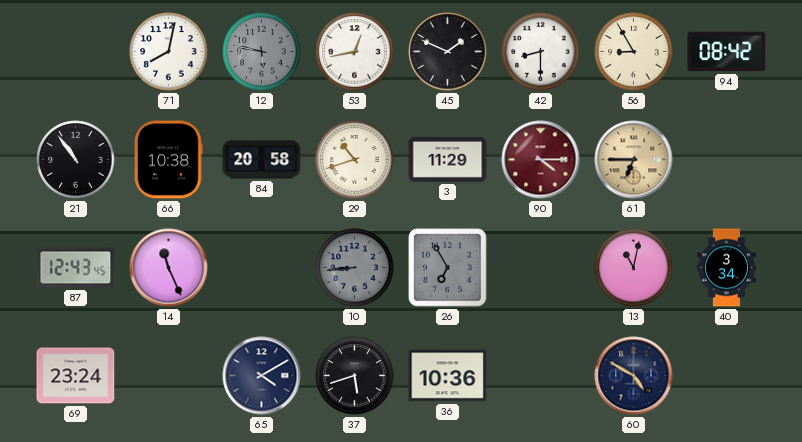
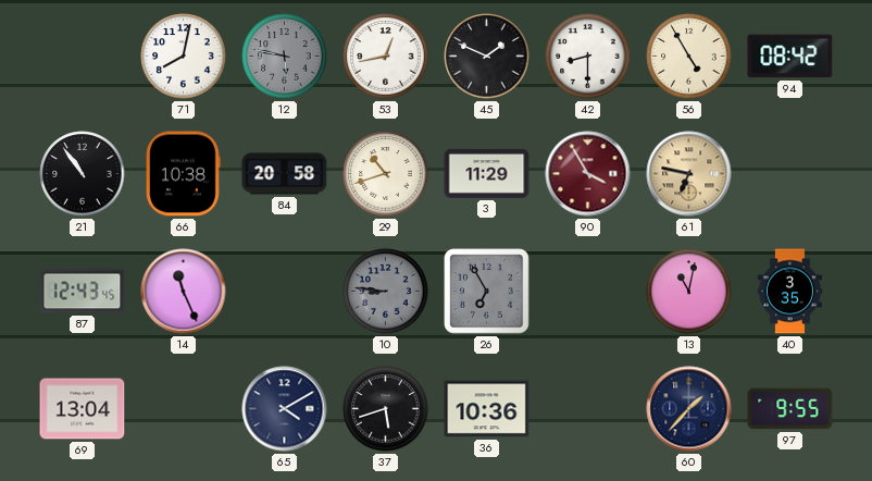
56: 8:55 -> 4:55
90: 4:15 -> 3:55
61: 6:45 -> 6:47
10: 8:44 -> 8:46
40: 3:34 -> 3:35
69: 23:24 -> 13:04
60: 4:50 -> 1:37
97: none -> 9:55
